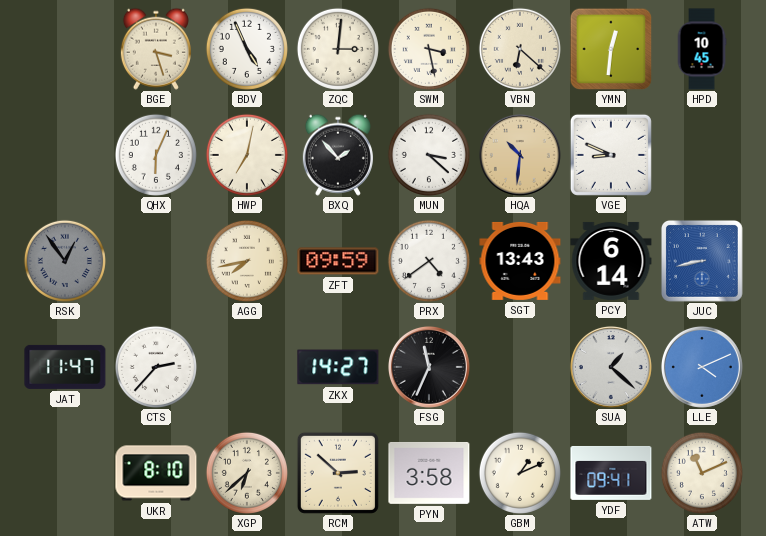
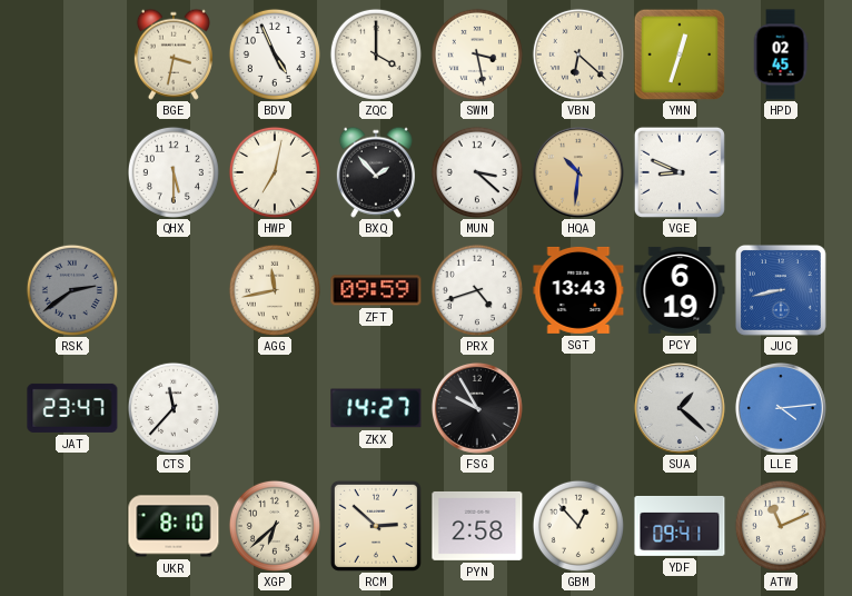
BGE: 3:27 -> 3:32
ZQC: 3:01 -> 4:00
YMN: 12:31 -> 12:33
HPD: 10:45 -> 02:45
QHX: 6:04 -> 5:30
RSK: 12:54 -> 2:39
AGG: 7:43 -> 11:43
PRX: 4:39 -> 4:42
PCY: 6:14 -> 6:19
JAT: 11:47 -> 23:47
CTS: 2:37 -> 11:37
FSG: 11:34 -> 9:55
LLE: 4:11 -> 4:14
PYN: 3:58 -> 2:58
GBM: 1:11 -> 12:53
